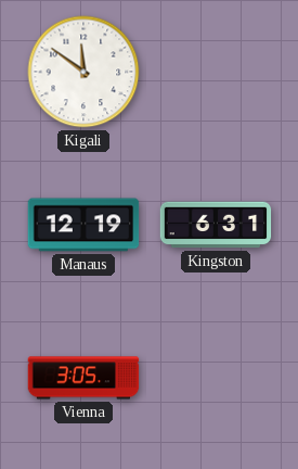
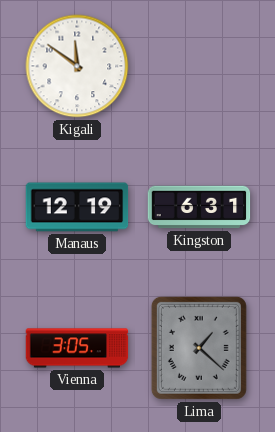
Lima: none -> 1:22
